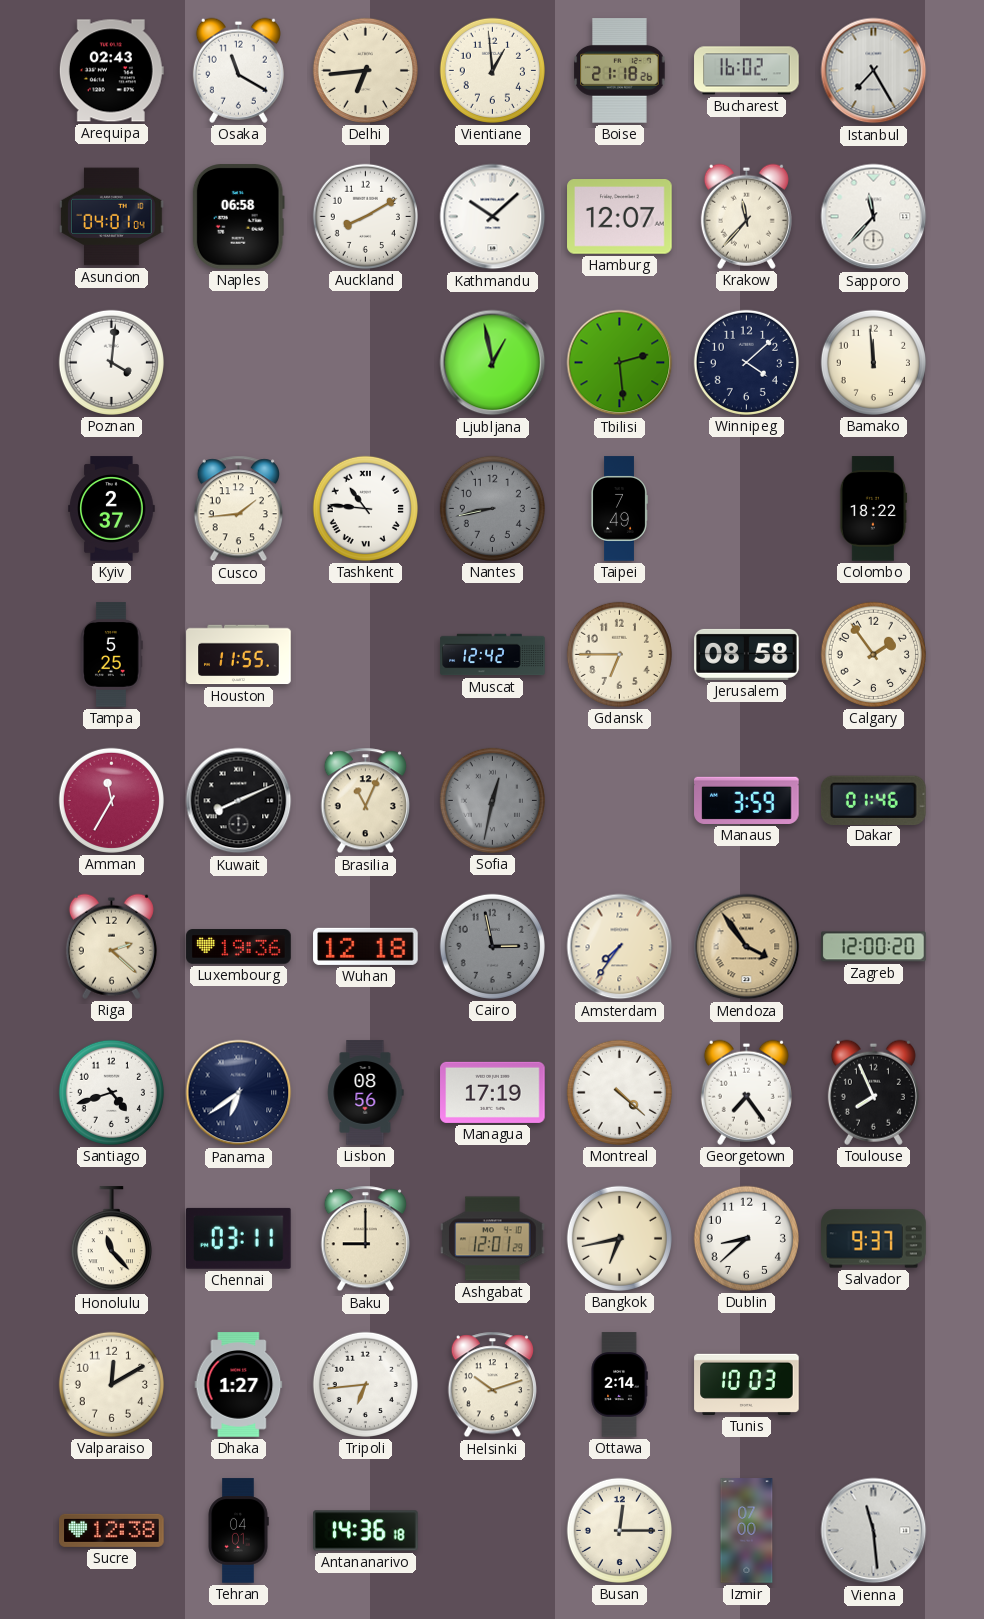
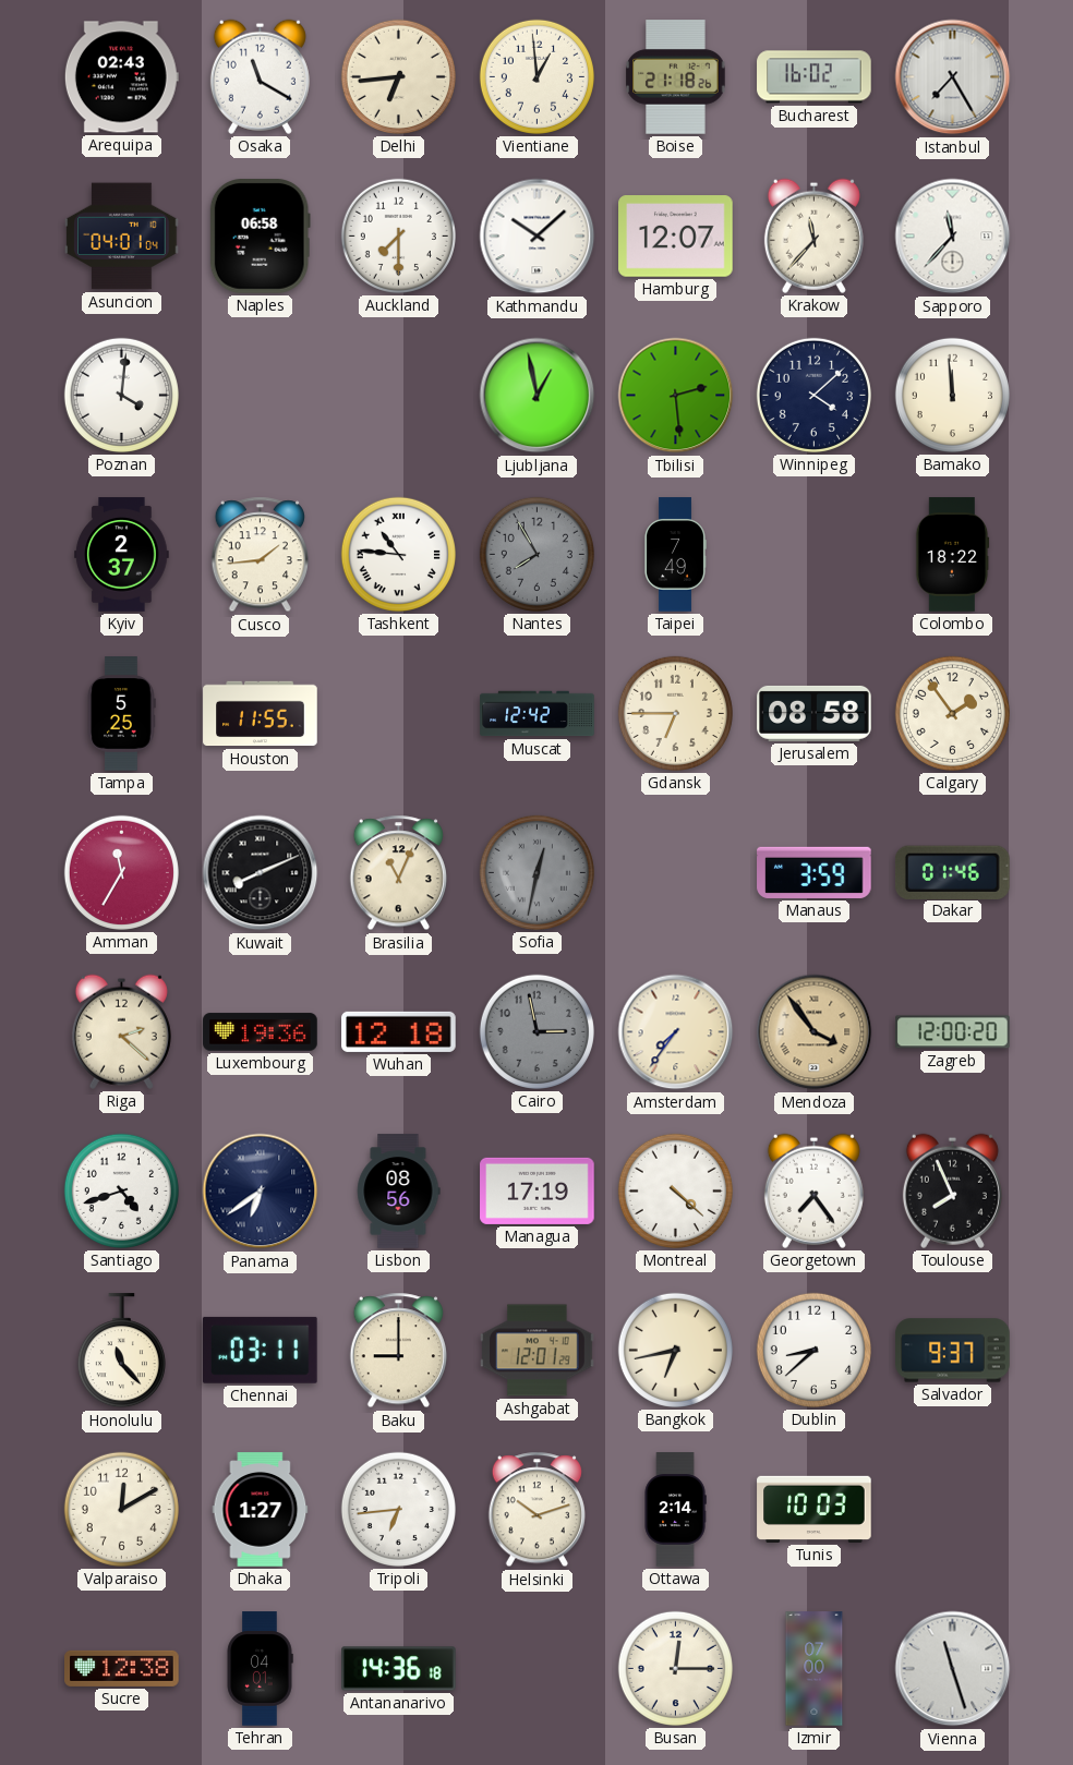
Auckland: 8:10 -> 7:30
Nantes: 8:43 -> 7:55
Vienna: 11:29 -> 11:27
